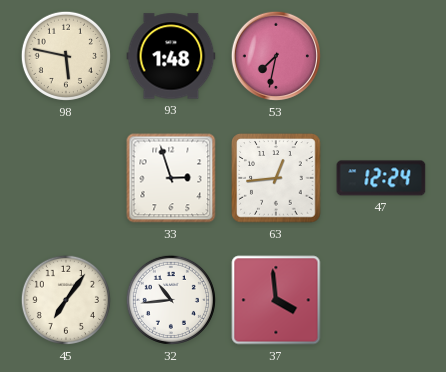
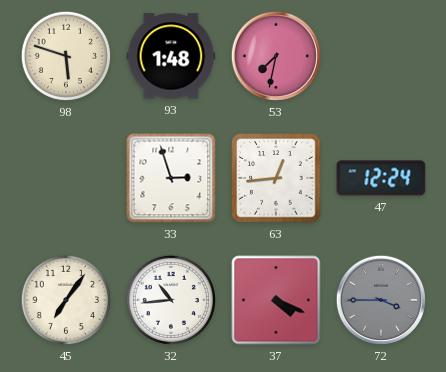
98: 5:47 -> 5:48
37: 3:59 -> 4:19
72: none -> 3:45
